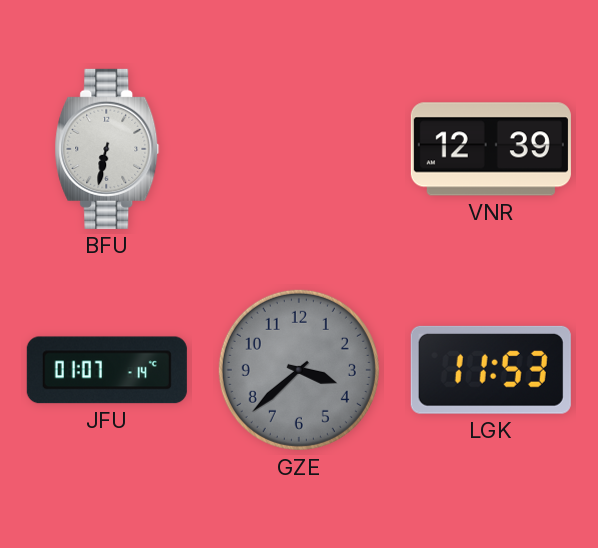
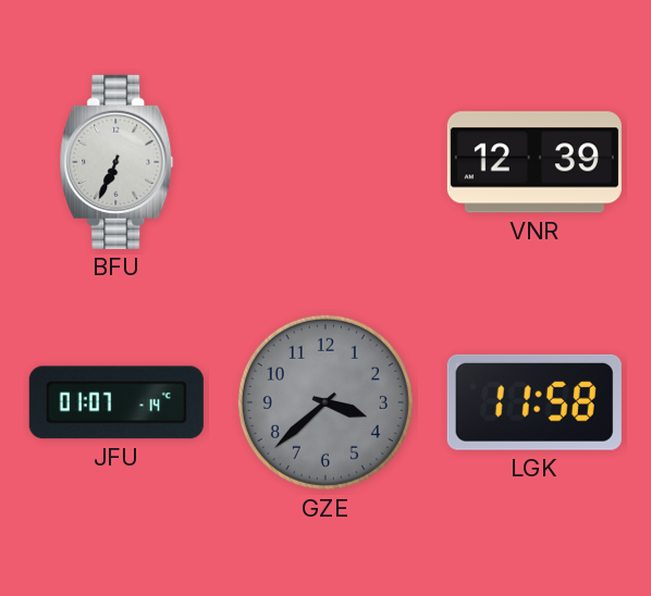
BFU: 6:32 -> 6:34
LGK: 11:53 -> 11:58
